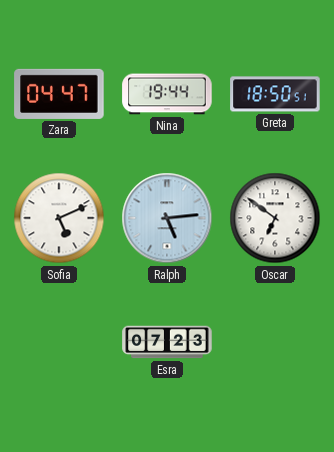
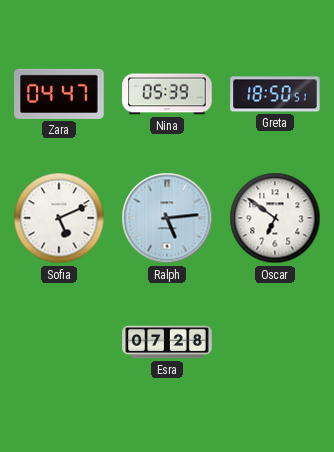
Nina: 19:44 -> 05:39
Esra: 07:23 -> 07:28
